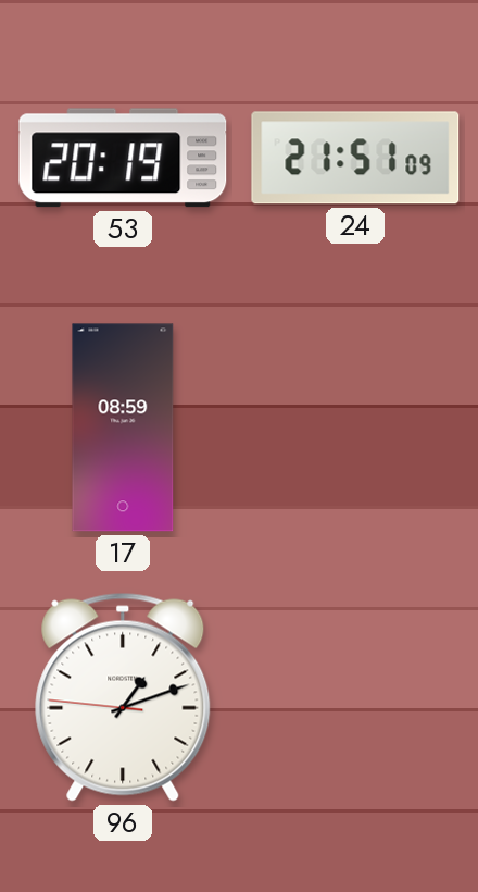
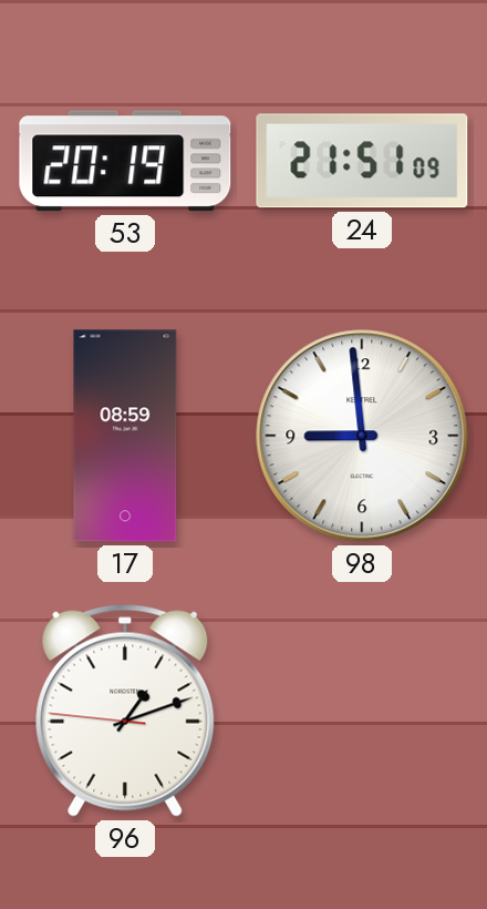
98: none -> 8:59
